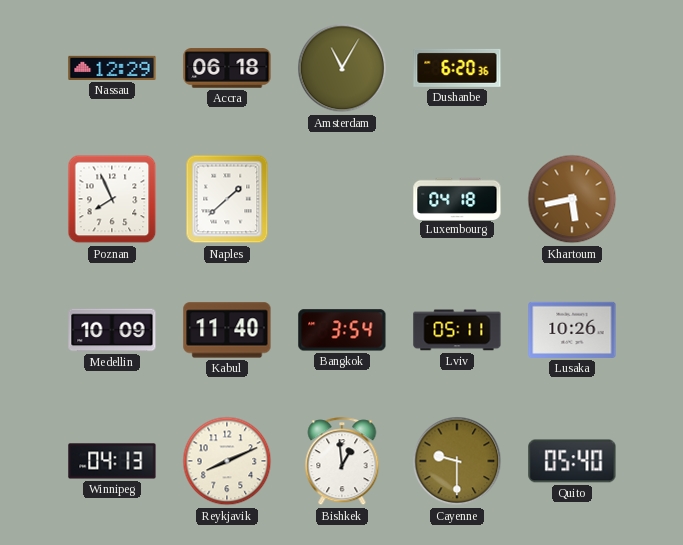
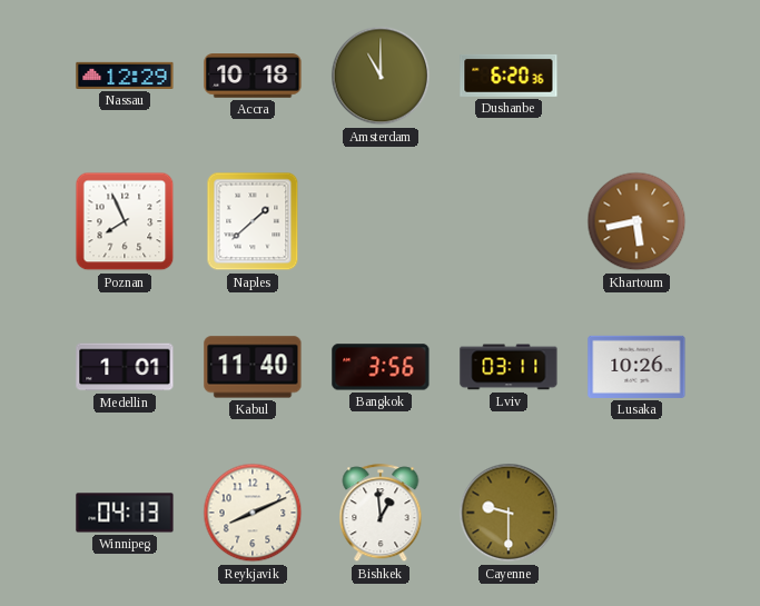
Accra: 06:18 -> 10:18
Amsterdam: 11:05 -> 11:00
Luxembourg: 04:18 -> none
Medellin: 10:09 -> 1:01
Bangkok: 3:54 -> 3:56
Lviv: 05:11 -> 03:11
Quito: 05:40 -> none
